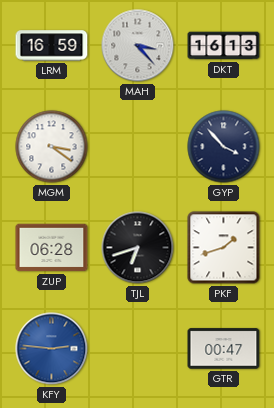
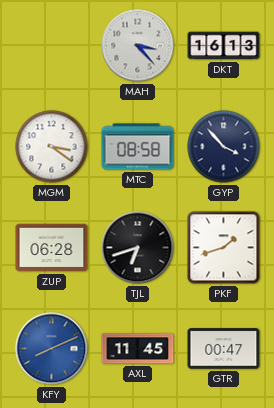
LRM: 16:59 -> none
MTC: none -> 08:58
KFY: 2:46 -> 8:11
AXL: none -> 11:45
